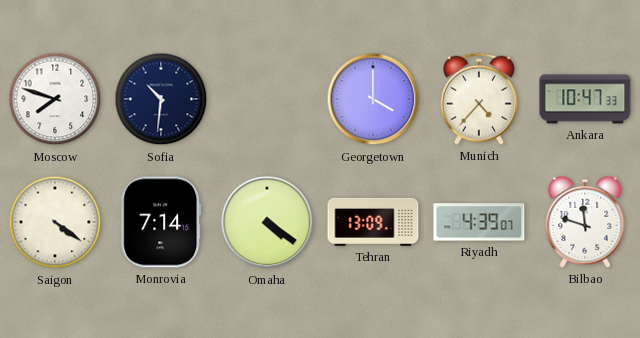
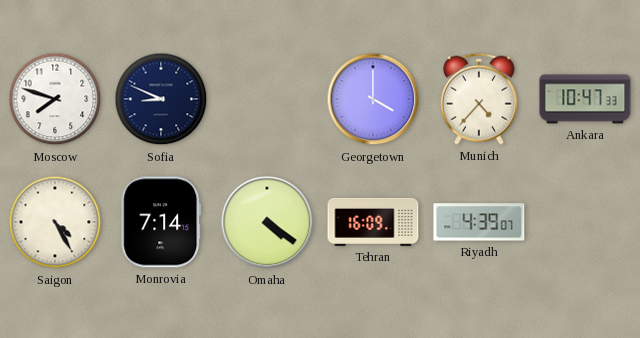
Sofia: 10:31 -> 8:49
Saigon: 4:21 -> 4:25
Tehran: 13:09 -> 16:09
Bilbao: 11:48 -> none
